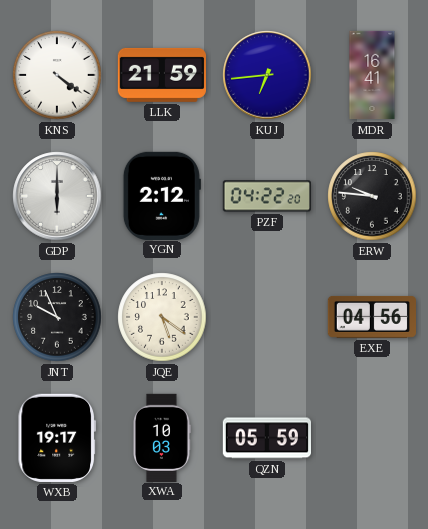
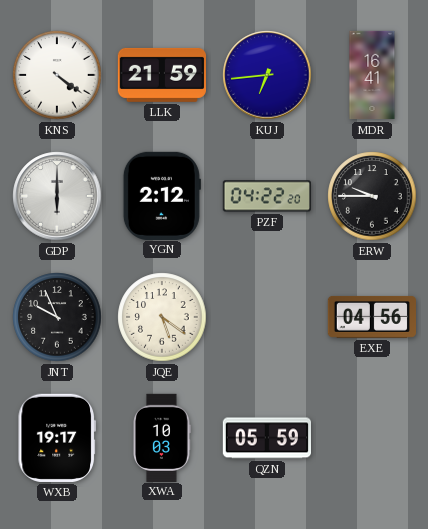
ERW: 9:46 -> 9:45
